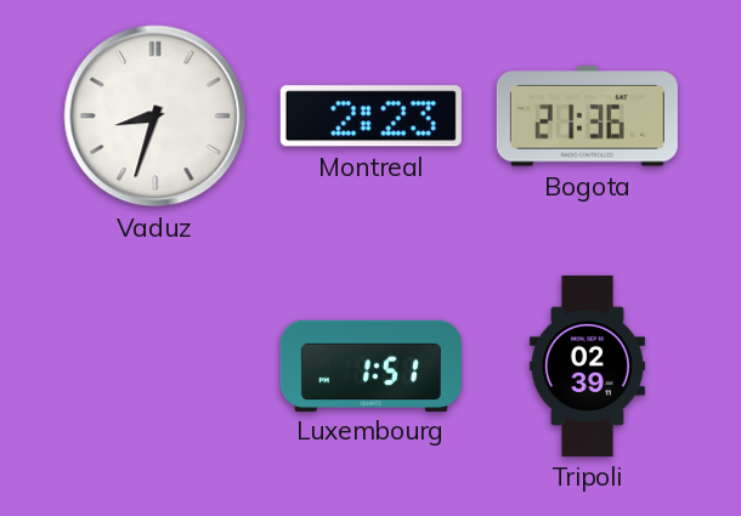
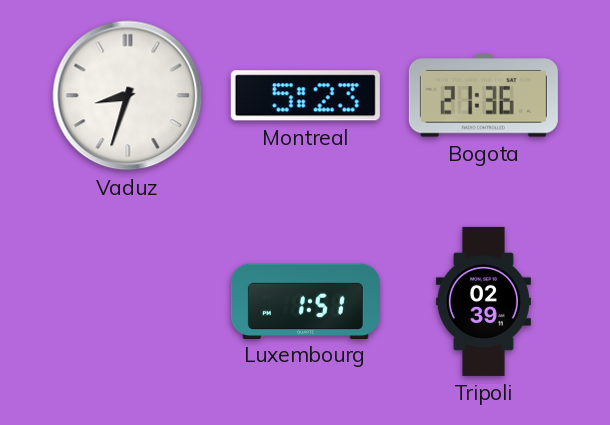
Montreal: 2:23 -> 5:23
